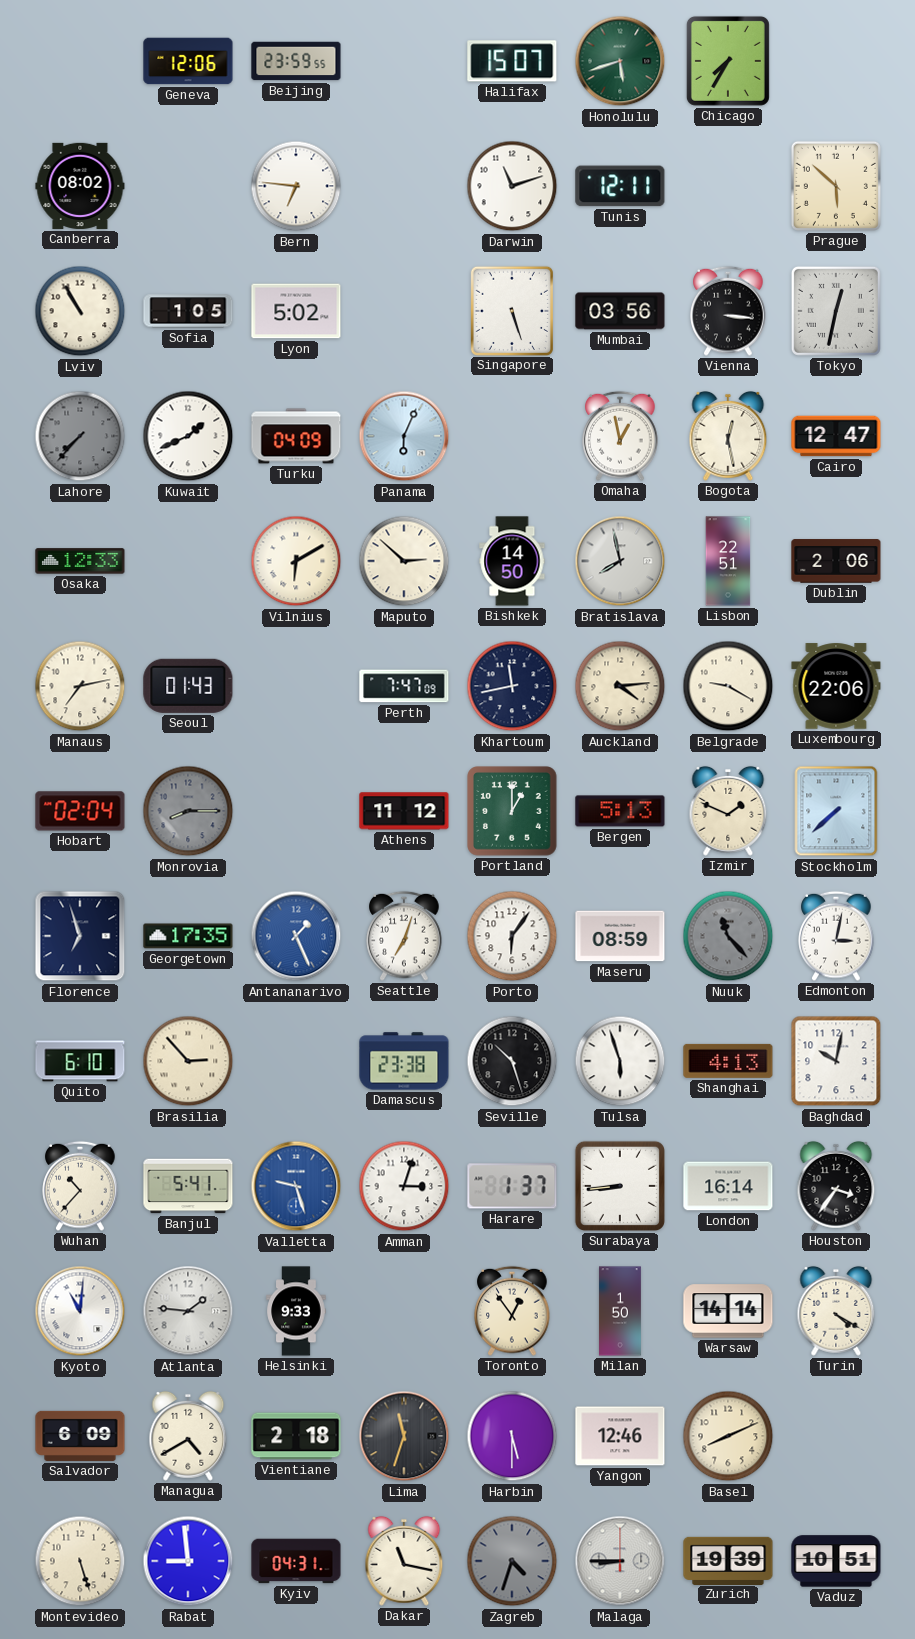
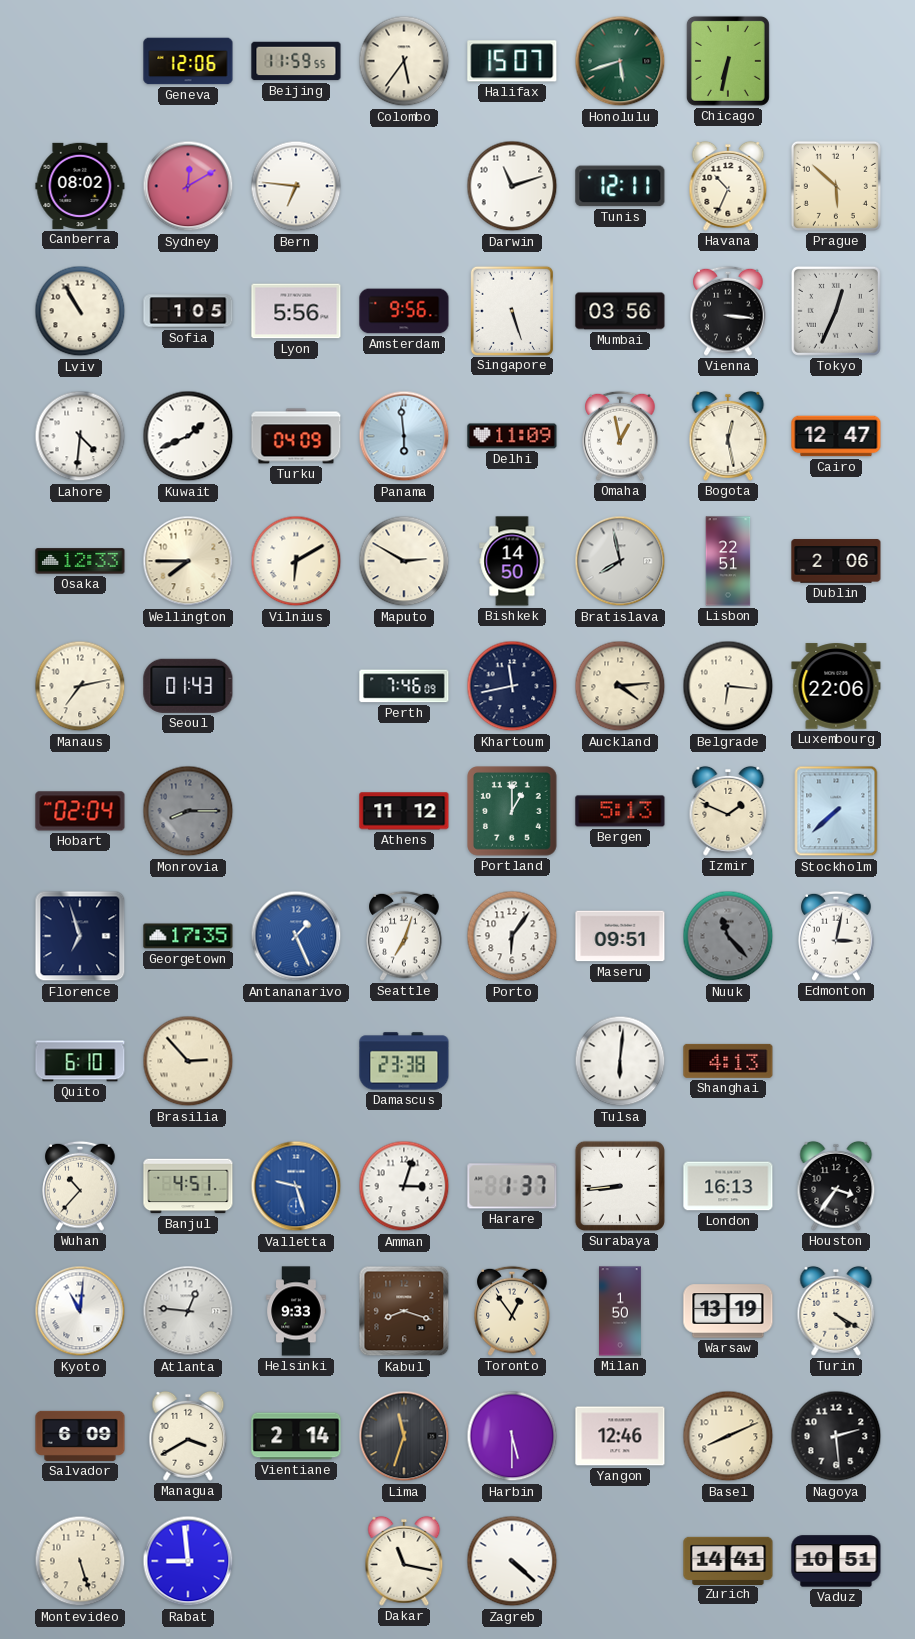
Beijing: 23:59 -> 11:59
Colombo: none -> 5:36
Chicago: 7:35 -> 6:32
Sydney: none -> 12:10
Havana: none -> 10:34
Lyon: 5:02 -> 5:56
Amsterdam: none -> 9:56
Tokyo: 12:32 -> 12:34
Lahore: 7:37 -> 4:31
Lahore dial: grey -> white
Panama: 6:04 -> 5:59
Delhi: none -> 11:09
Wellington: none -> 7:45
Maputo: 2:52 -> 2:50
Perth: 7:47 -> 7:46
Belgrade: 9:20 -> 6:16
Maseru: 08:59 -> 09:51
Seville: 10:27 -> none
Tulsa: 5:57 -> 6:01
Baghdad: 10:02 -> none
Banjul: 5:41 -> 4:51
London: 16:14 -> 16:13
Atlanta: 1:46 -> 12:46
Kabul: none -> 8:18
Warsaw: 14:14 -> 13:19
Managua: 4:40 -> 3:40
Vientiane: 2:18 -> 2:14
Nagoya: none -> 2:29
Kyiv: 04:31 -> none
Zagreb: 4:33 -> 4:22
Zagreb dial: grey -> white
Malaga: 8:45 -> none
Zurich: 19:39 -> 14:41
